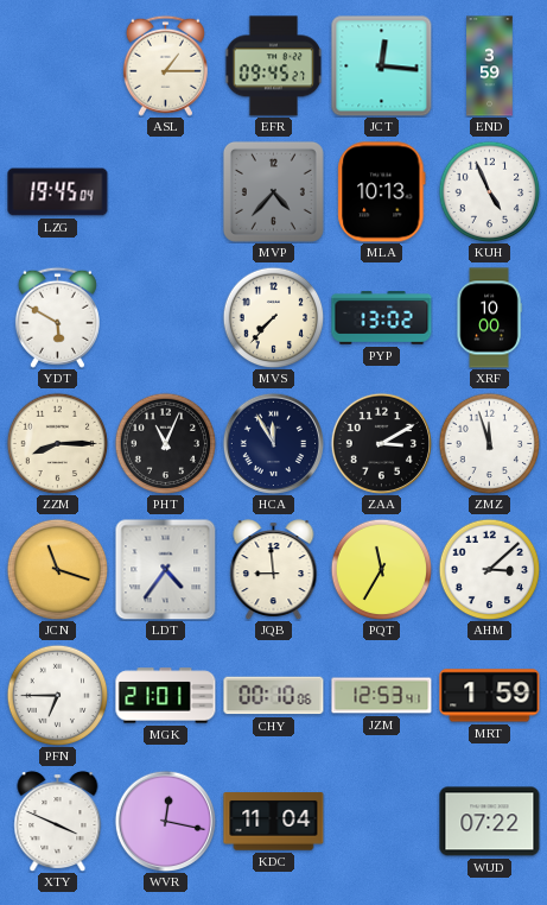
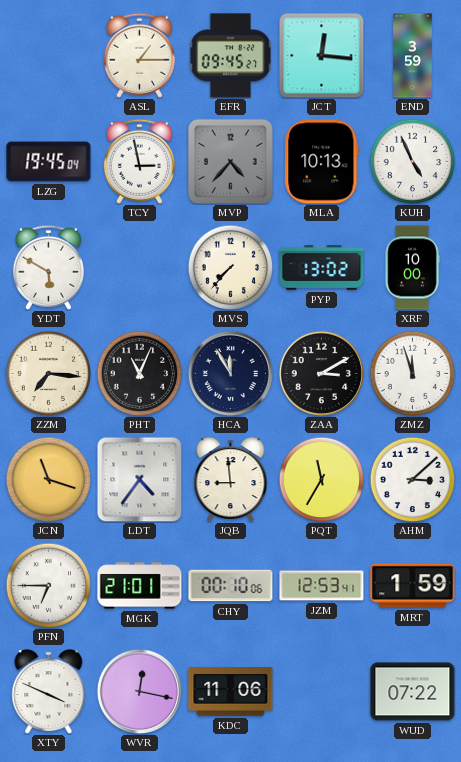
TCY: none -> 2:58
ZZM: 8:15 -> 7:16
KDC: 11:04 -> 11:06
